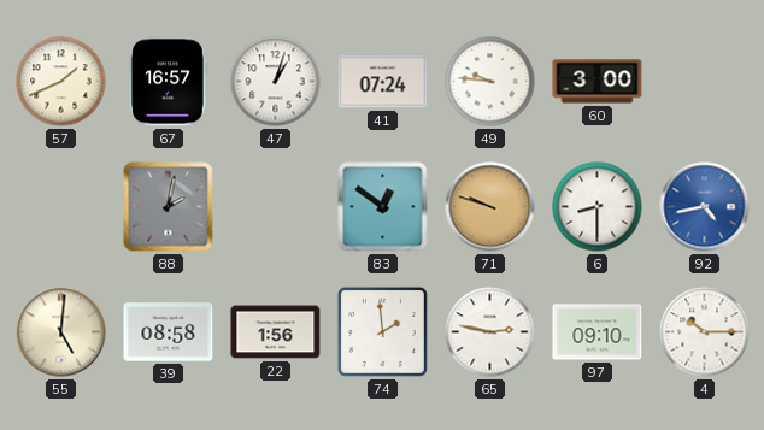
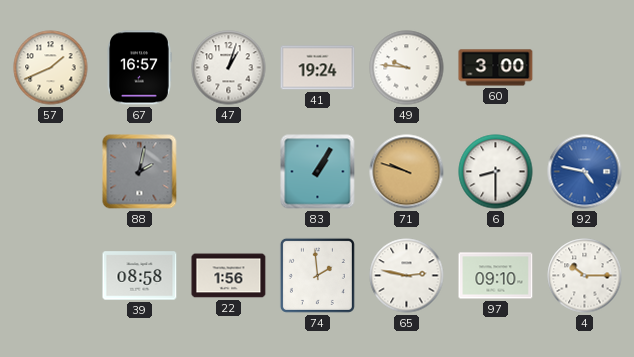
41: 07:24 -> 19:24
83: 12:51 -> 1:05
92: 4:43 -> 4:47
55: 5:01 -> none
